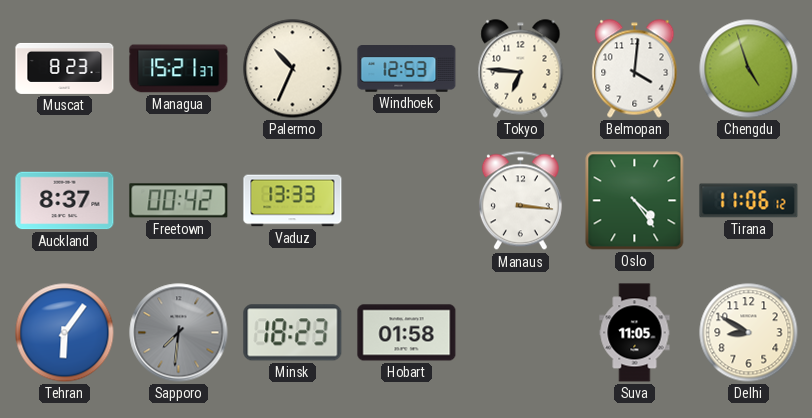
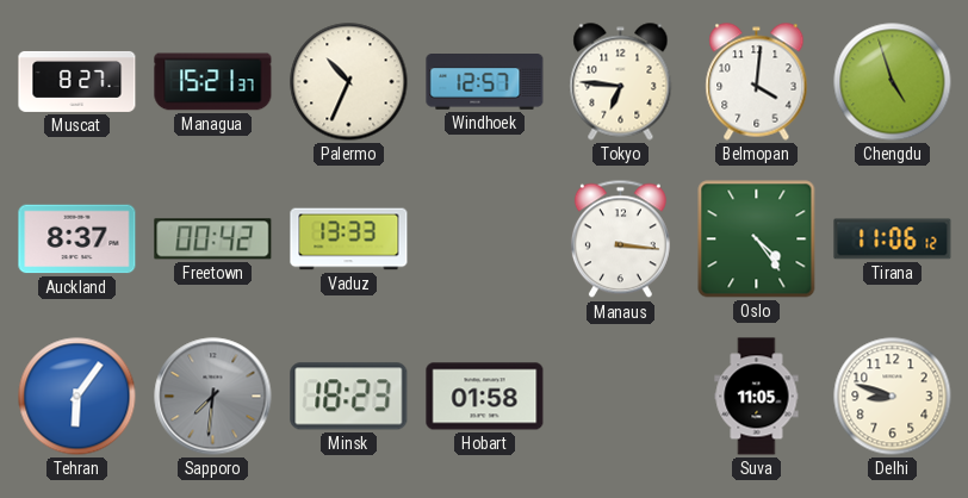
Muscat: 8:23 -> 8:27
Windhoek: 12:53 -> 12:57
Delhi: 8:50 -> 8:48
